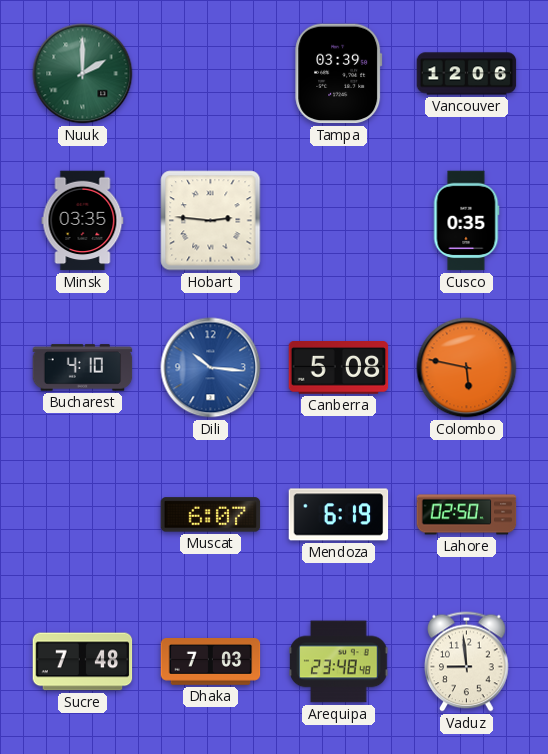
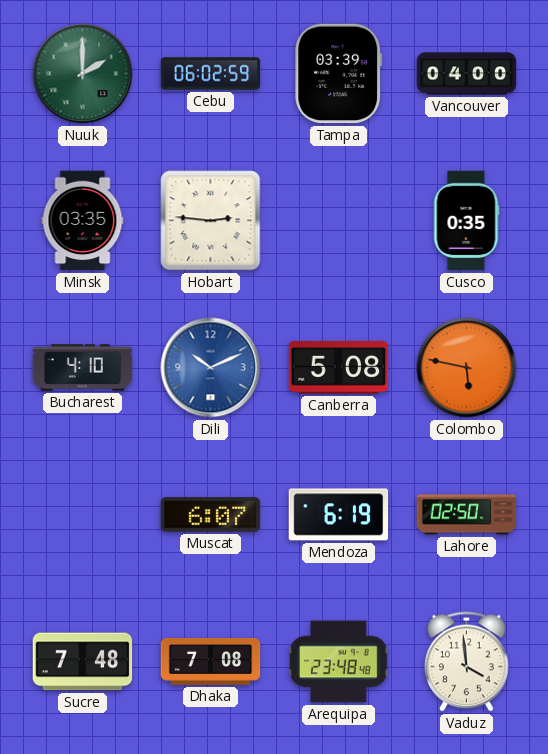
Cebu: none -> 06:02
Vancouver: 12:06 -> 04:00
Dili: 10:16 -> 10:11
Dhaka: 7:03 -> 7:08
Vaduz: 8:59 -> 3:59
